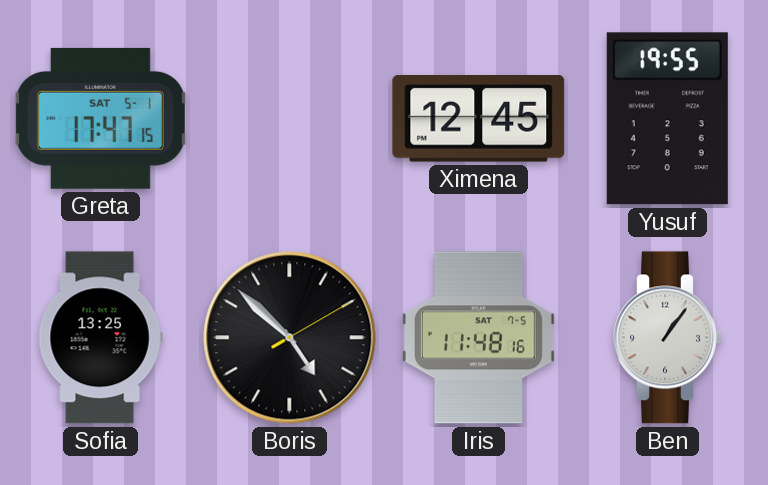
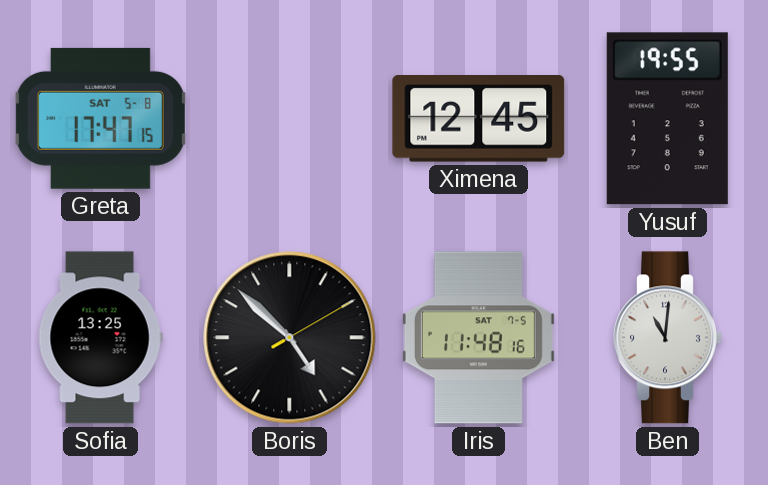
Greta date: SAT 5-1 -> SAT 5-8
Ben: 1:06 -> 11:01
